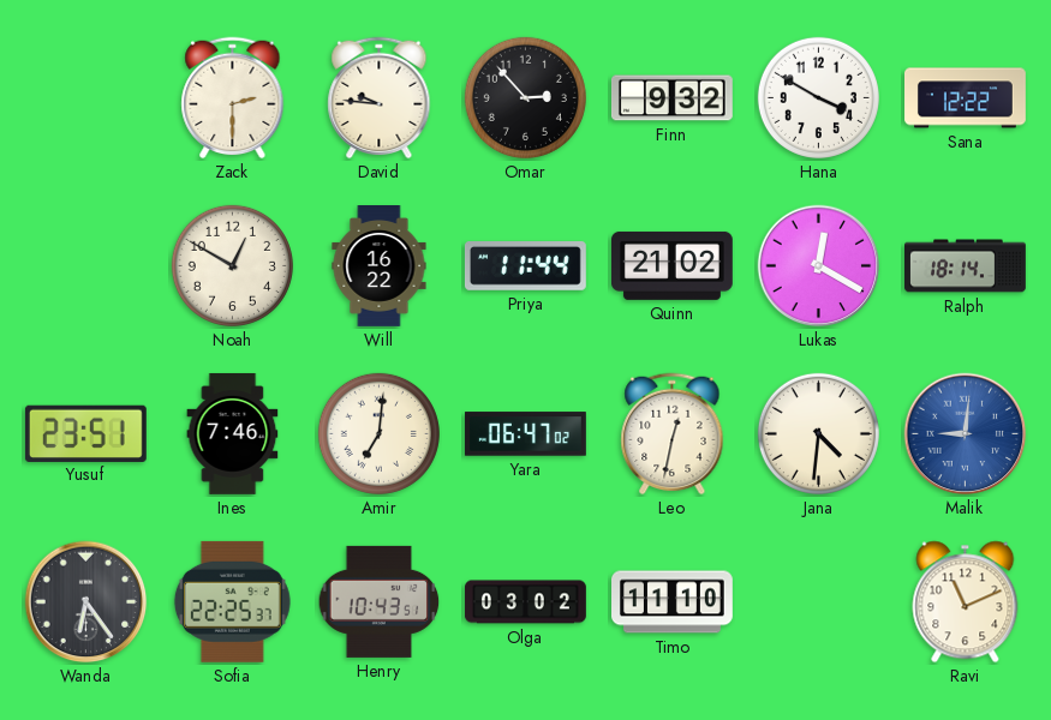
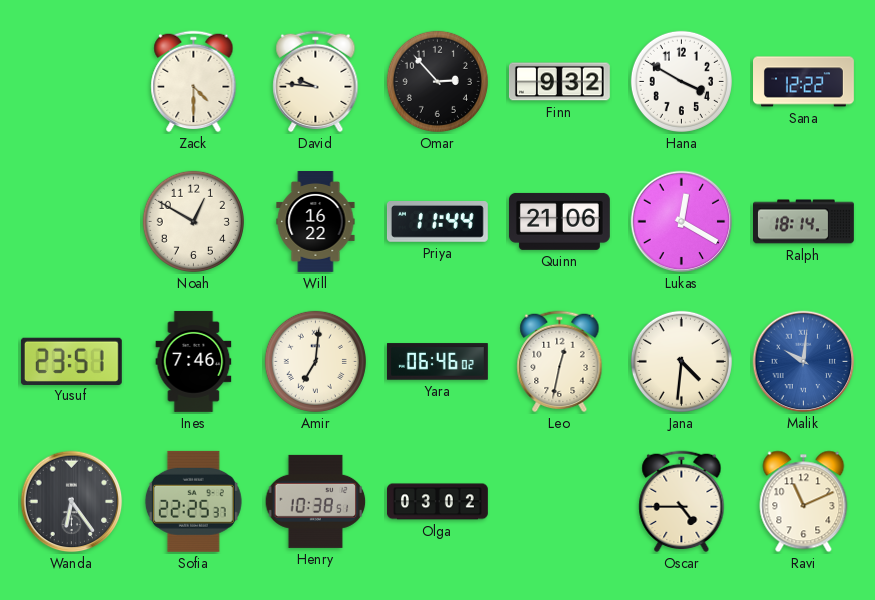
Zack: 2:30 -> 4:30
Quinn: 21:02 -> 21:06
Yara: 06:47 -> 06:46
Malik: 9:01 -> 10:01
Henry: 10:43 -> 10:38
Timo: 11:10 -> none
Oscar: none -> 4:45
